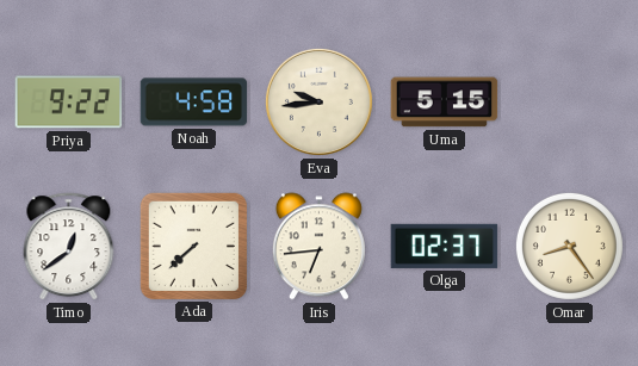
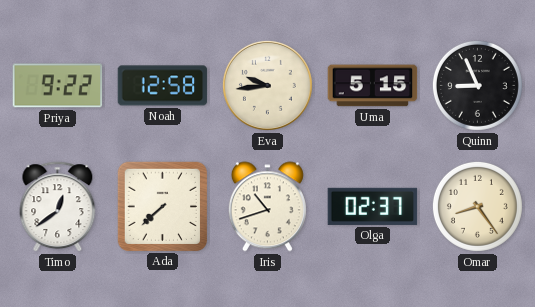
Noah: 4:58 -> 12:58
Quinn: none -> 8:56
Iris: 6:44 -> 10:42
